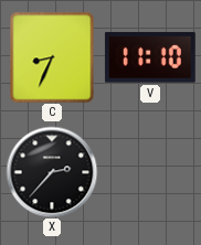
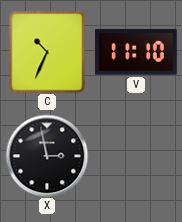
C: 8:34 -> 10:34
X: 2:37 -> 2:58
